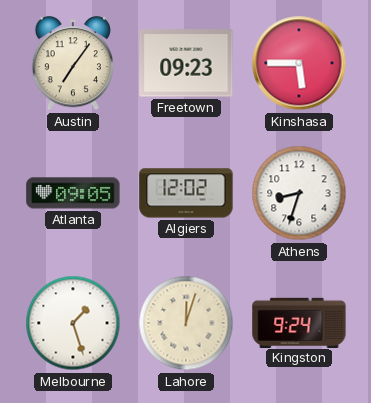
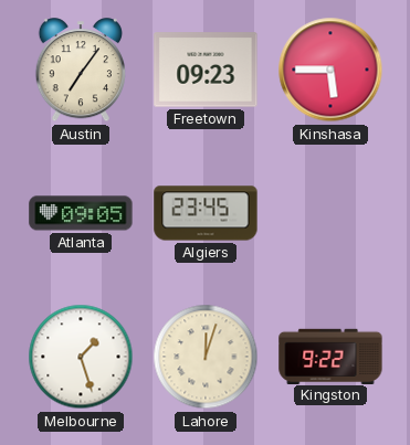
Algiers: 12:02 -> 23:45
Athens: 8:33 -> none
Kingston: 9:24 -> 9:22
